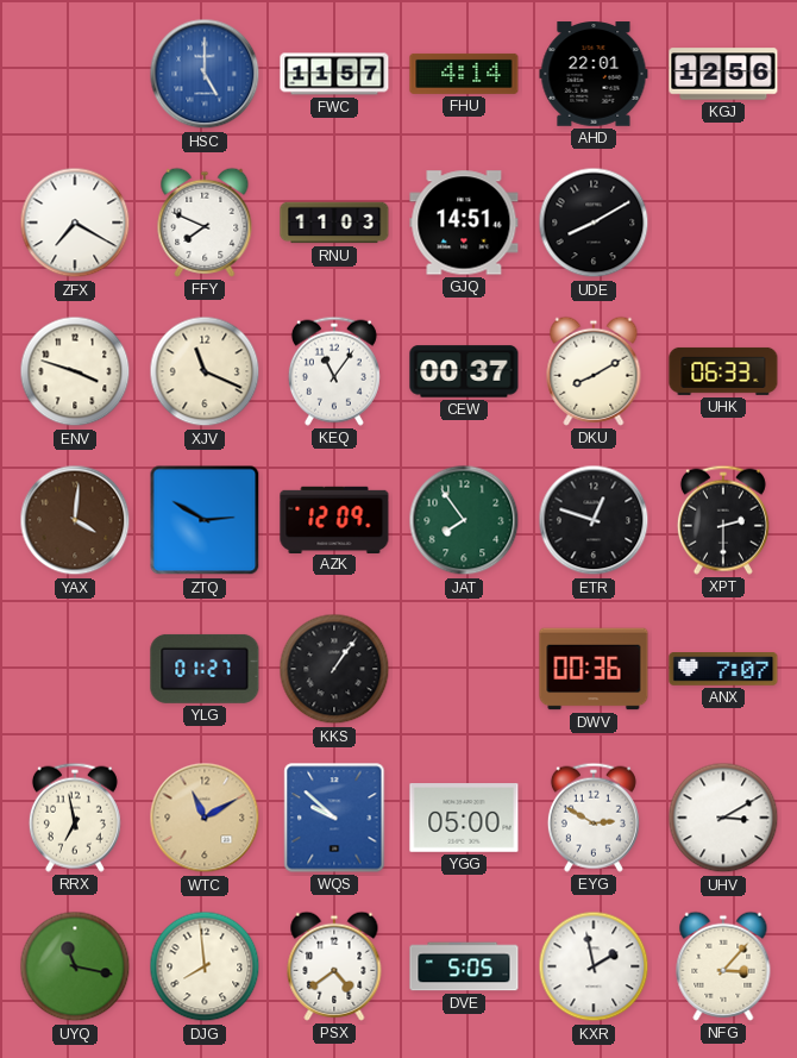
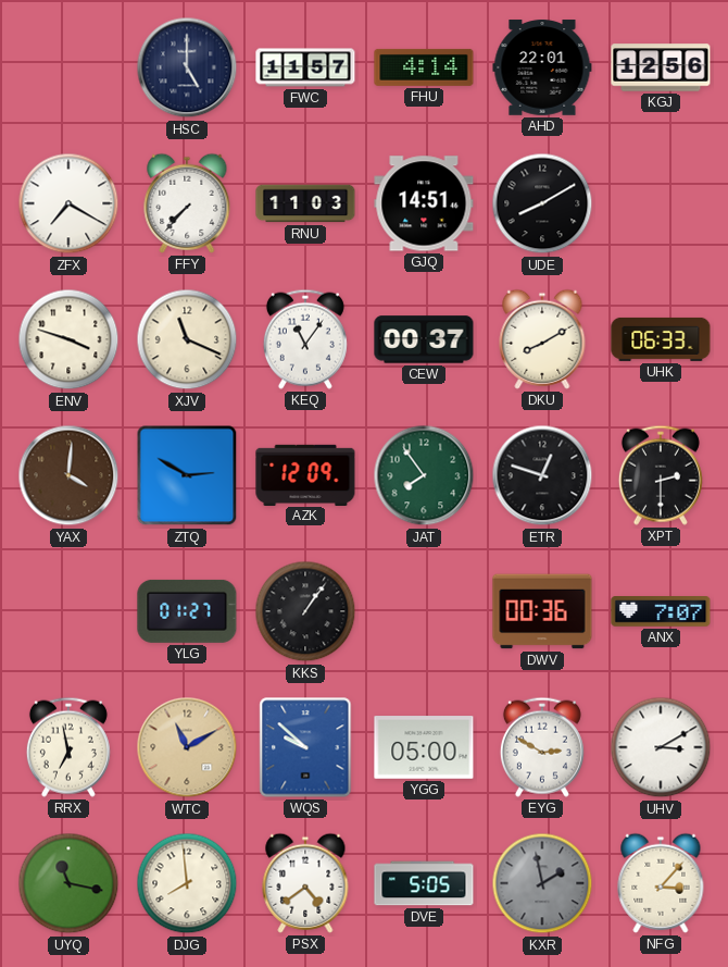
HSC dial: blue -> navy
FFY: 7:49 -> 7:37
KXR dial: white -> grey
